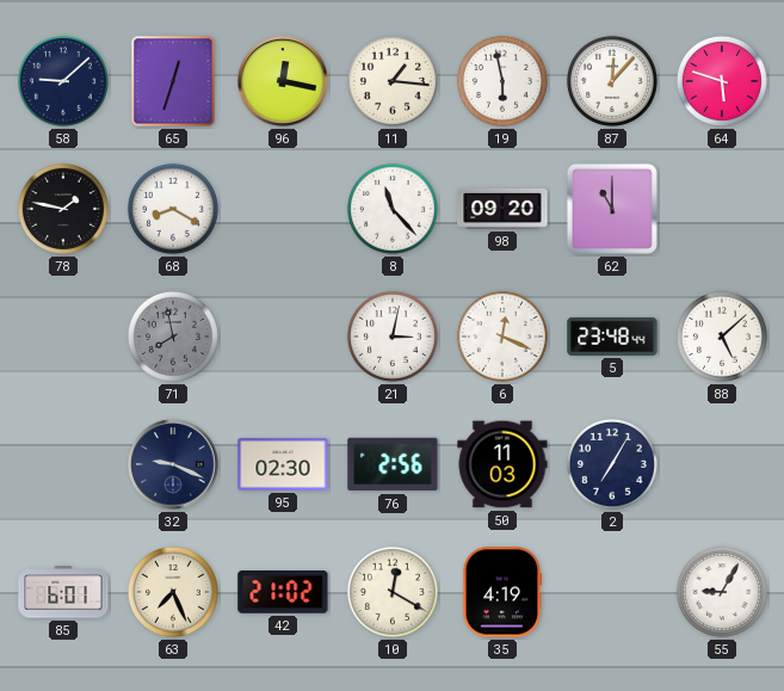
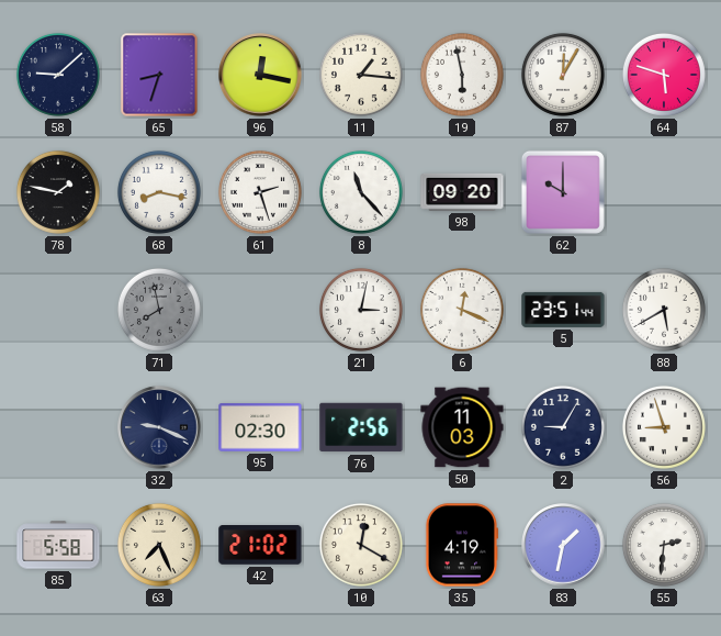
65: 12:33 -> 8:33
87: 12:07 -> 12:05
68: 8:20 -> 8:17
61: none -> 2:27
62: 11:00 -> 10:00
5: 23:48 -> 23:51
88: 5:08 -> 5:40
2: 7:05 -> 9:05
56: none -> 8:57
85: 6:01 -> 5:58
83: none -> 1:32
55: 9:05 -> 2:31
